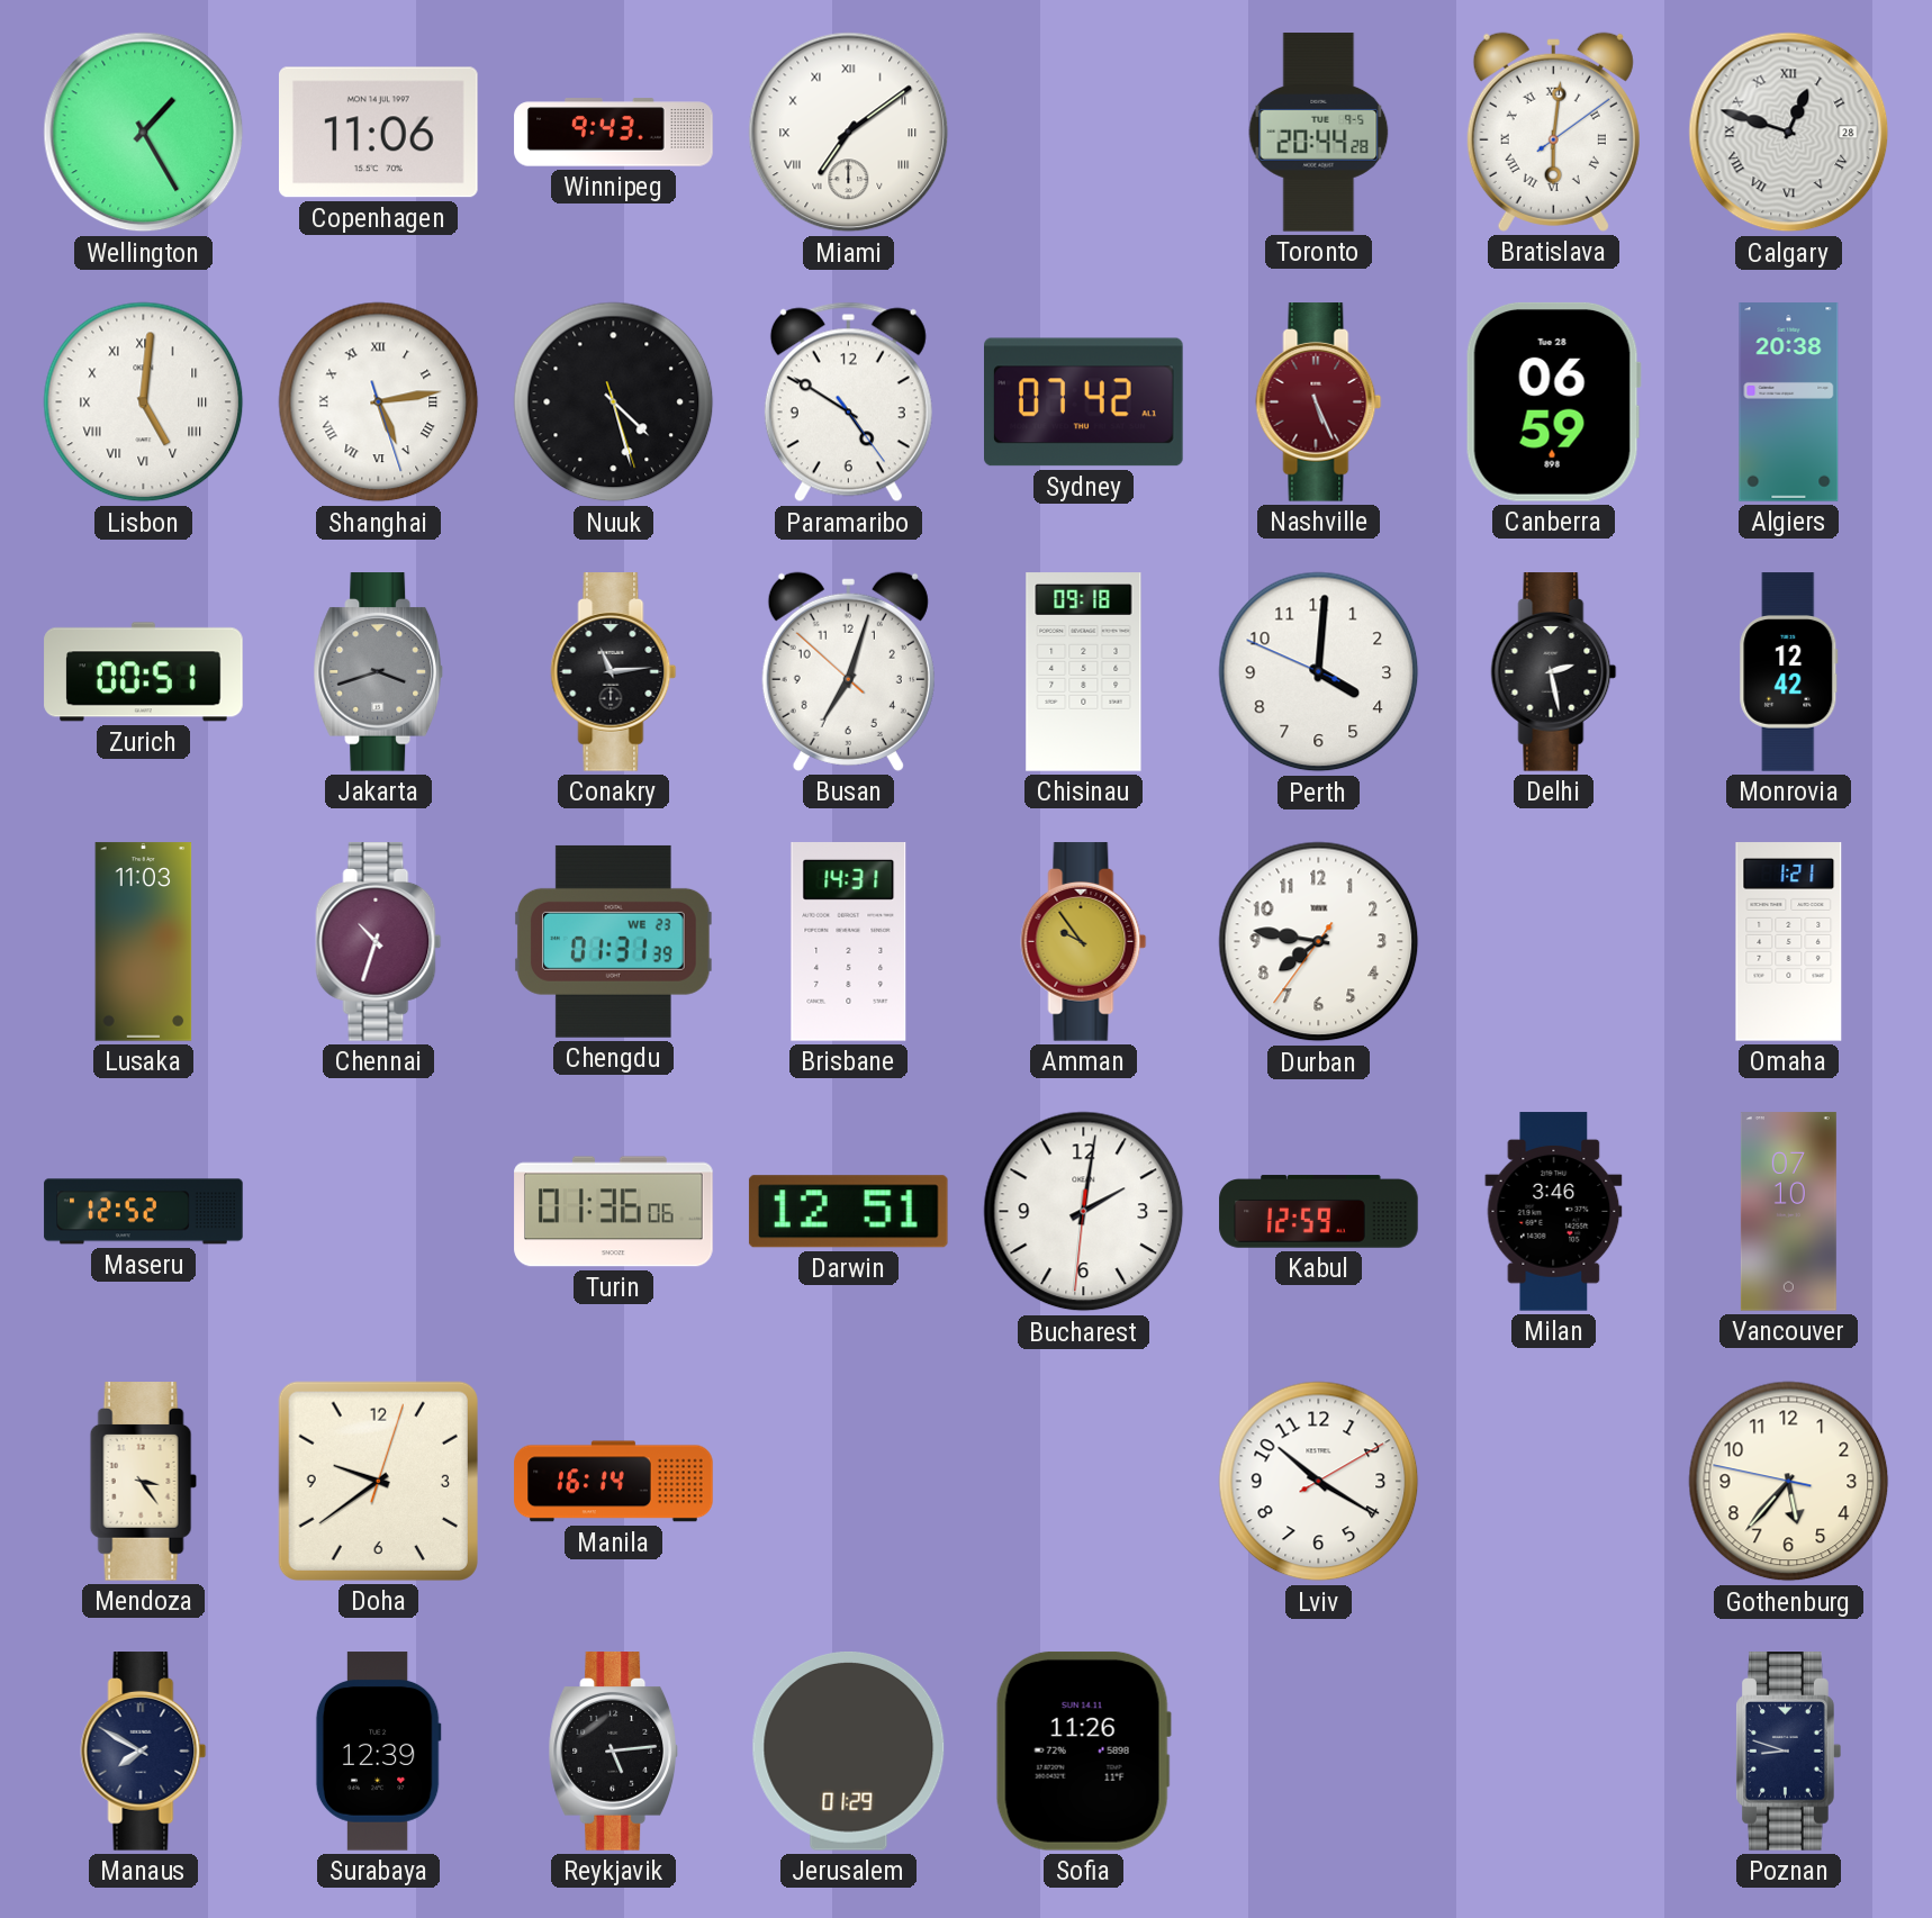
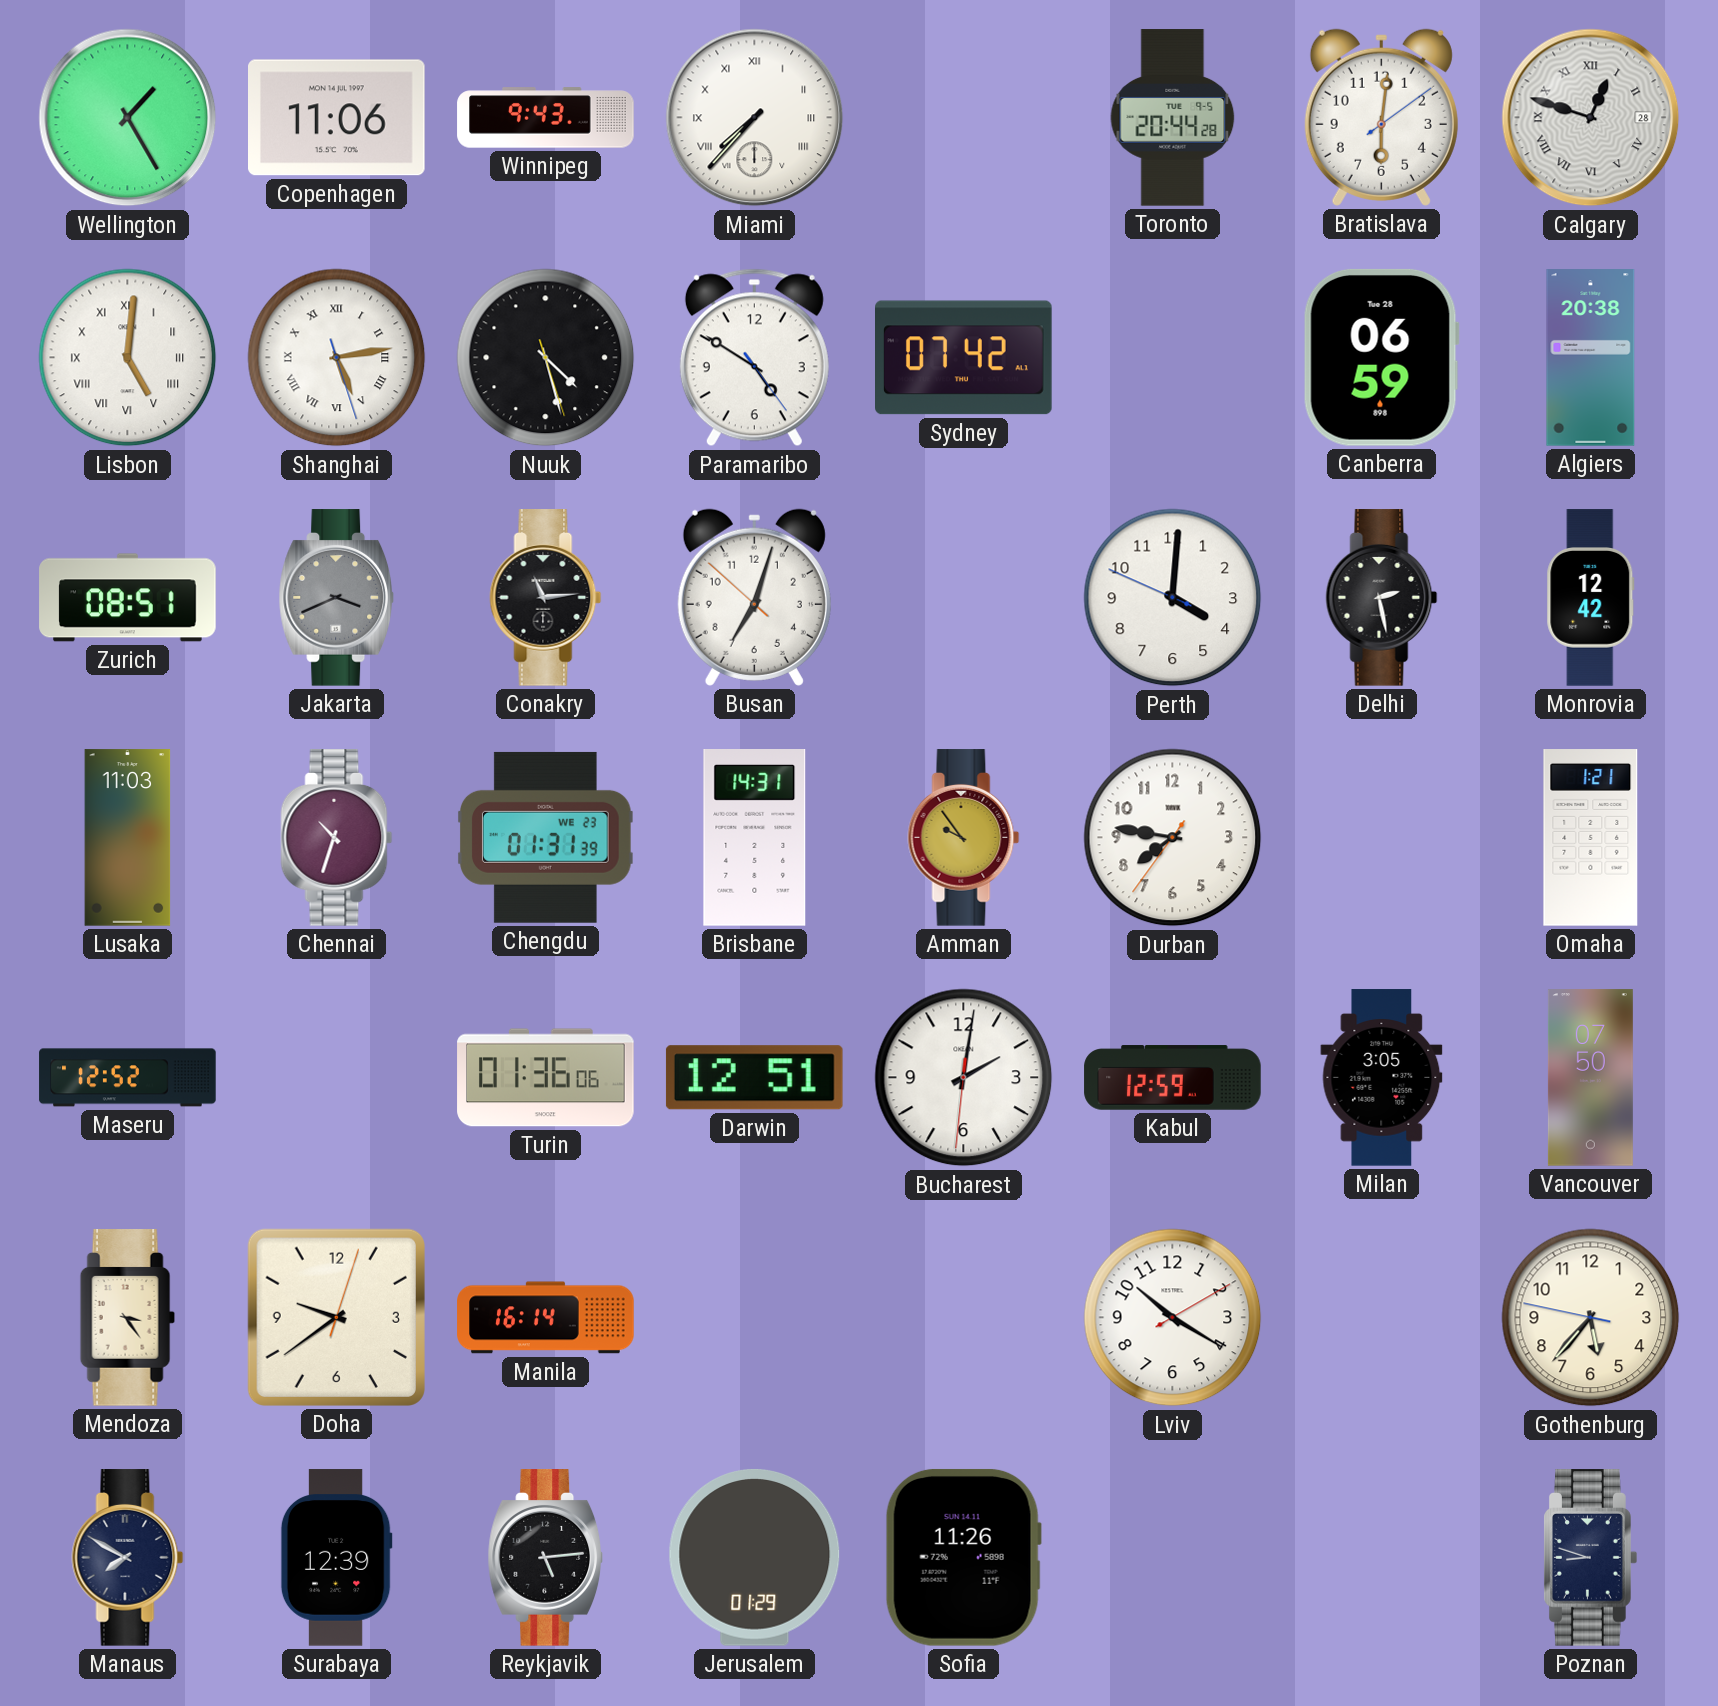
Miami: 7:09 -> 7:37
Bratislava numerals: Roman -> Arabic
Nashville: 5:26 -> none
Zurich: 00:51 -> 08:51
Jakarta: 3:42 -> 3:41
Chisinau: 09:18 -> none
Milan: 3:46 -> 3:05
Vancouver: 07:10 -> 07:50
